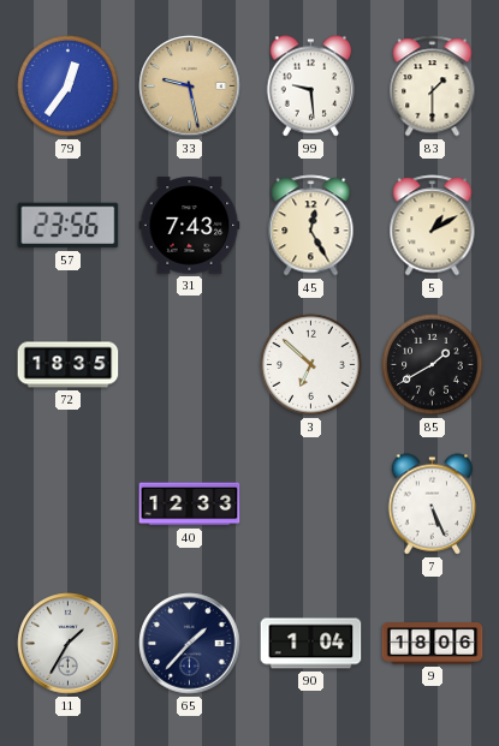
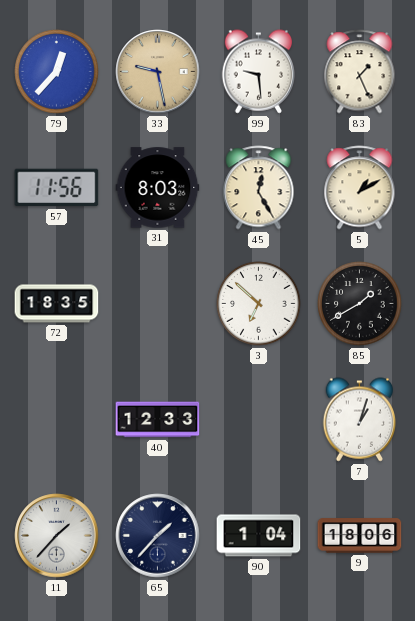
79: 12:36 -> 12:37
83: 1:30 -> 1:26
57: 23:56 -> 11:56
31: 7:43 -> 8:03
7: 5:26 -> 1:03
11: 1:35 -> 1:37
